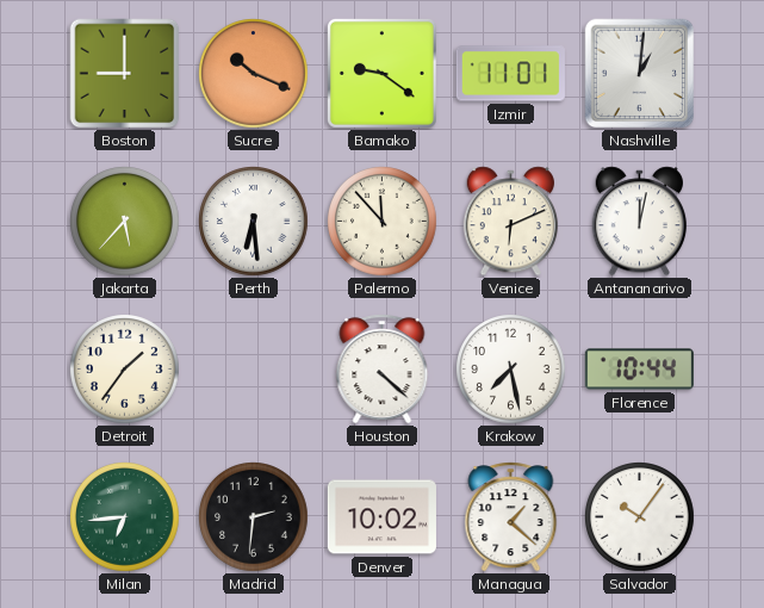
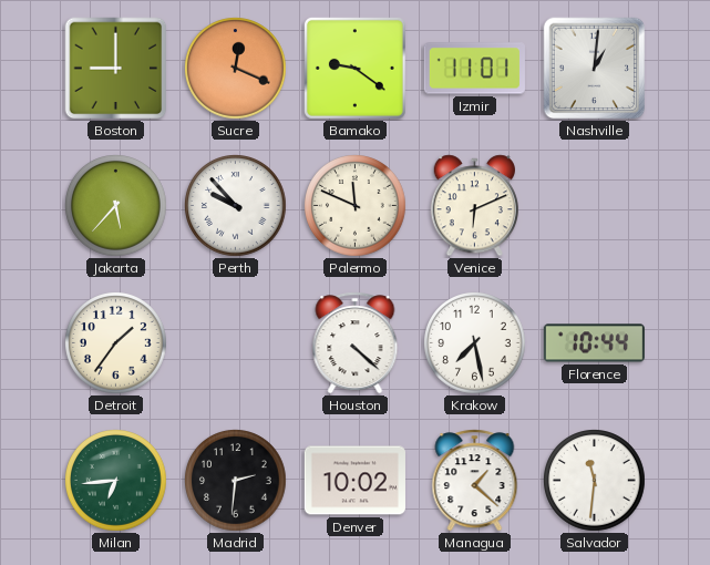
Sucre: 10:19 -> 12:19
Perth: 6:29 -> 9:53
Palermo: 11:53 -> 11:49
Antananarivo: 12:02 -> none
Salvador: 10:06 -> 11:31
